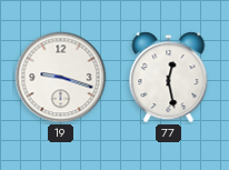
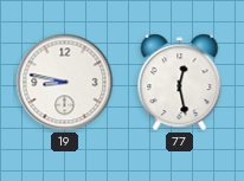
19: 9:18 -> 8:47
